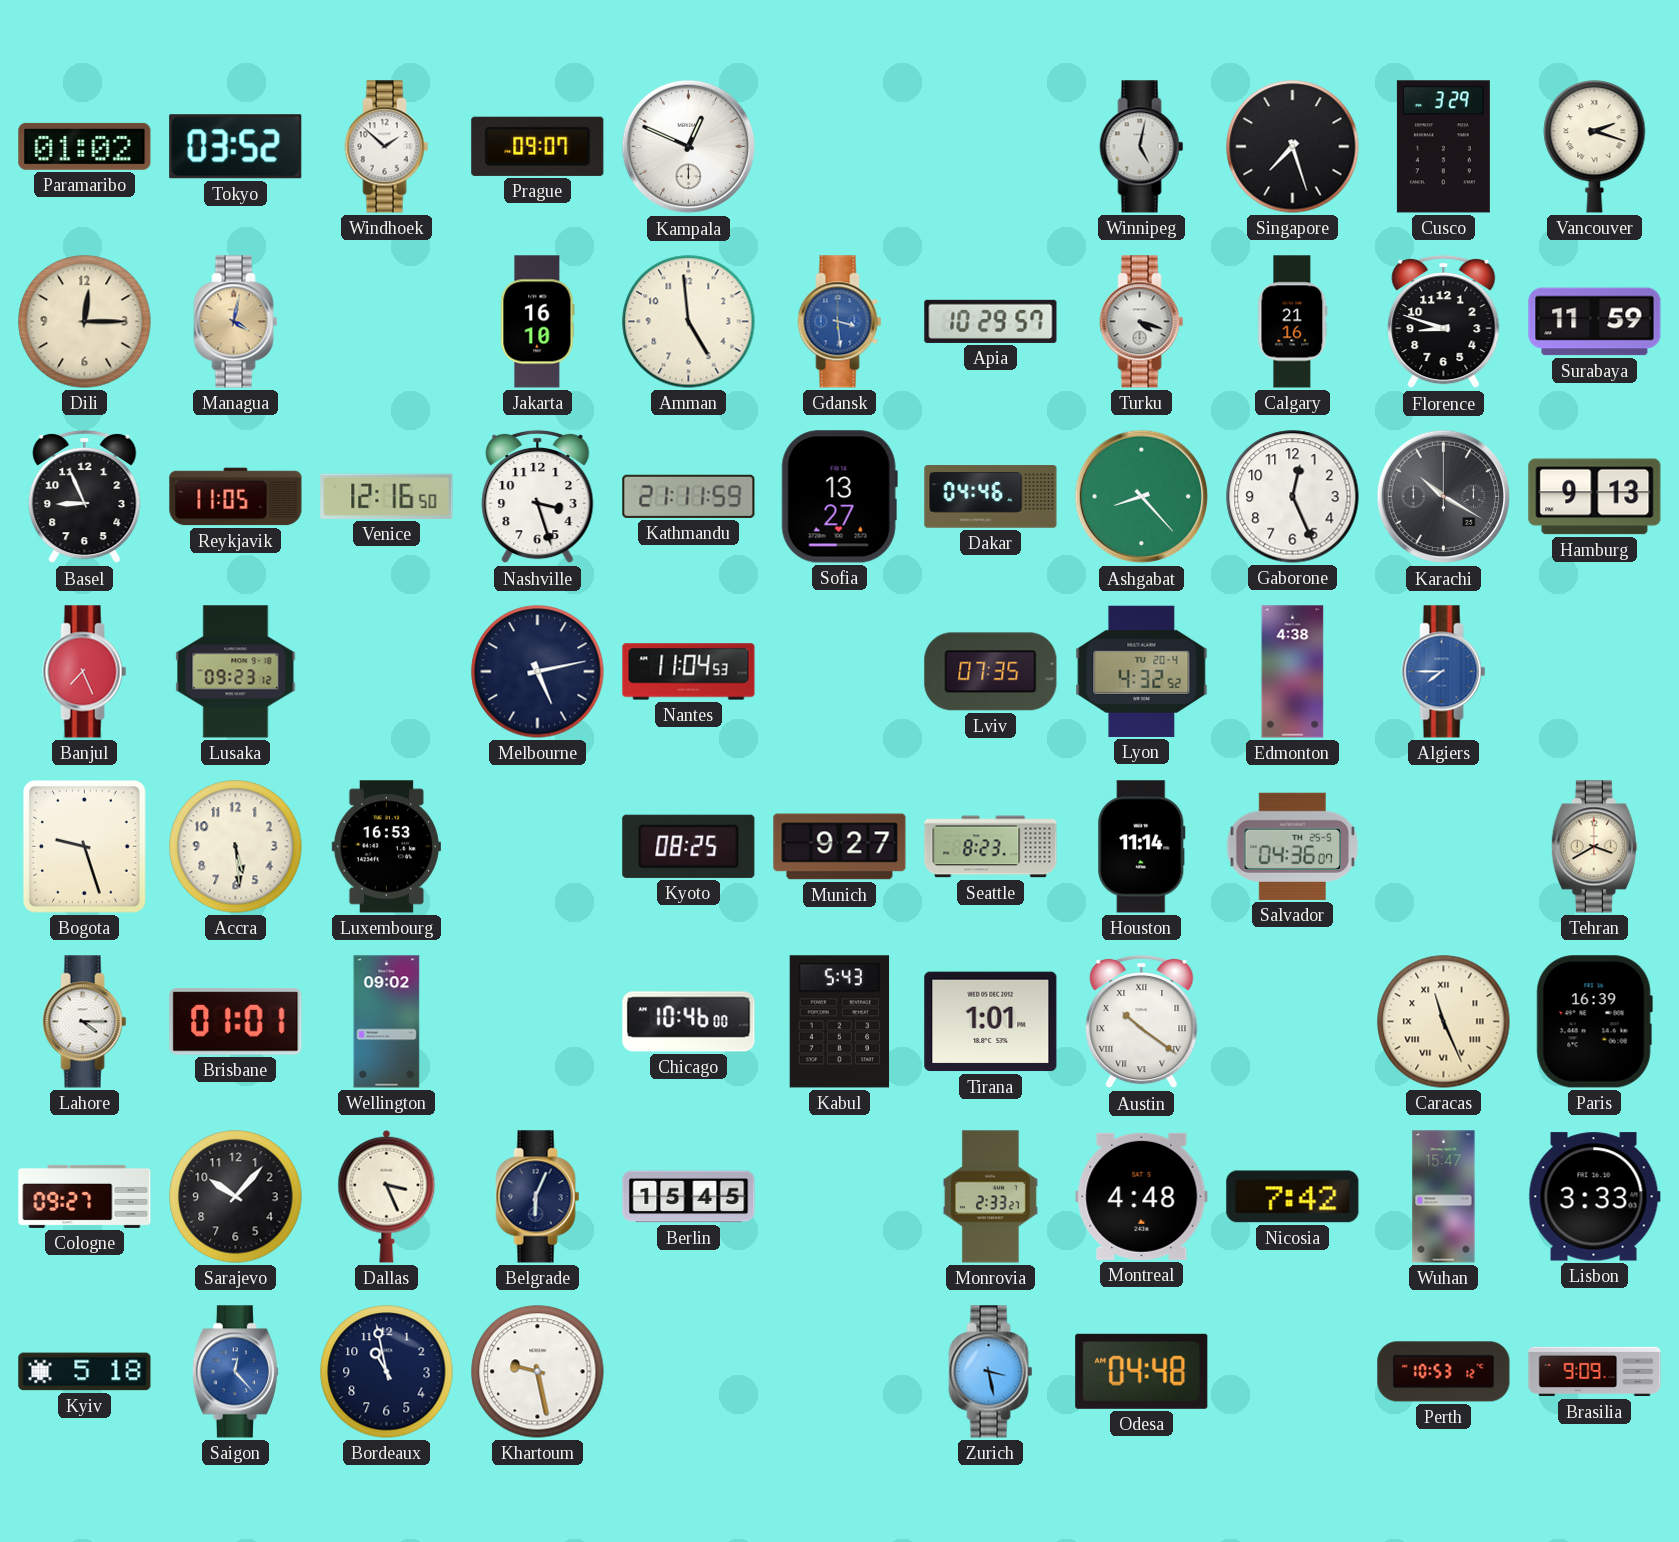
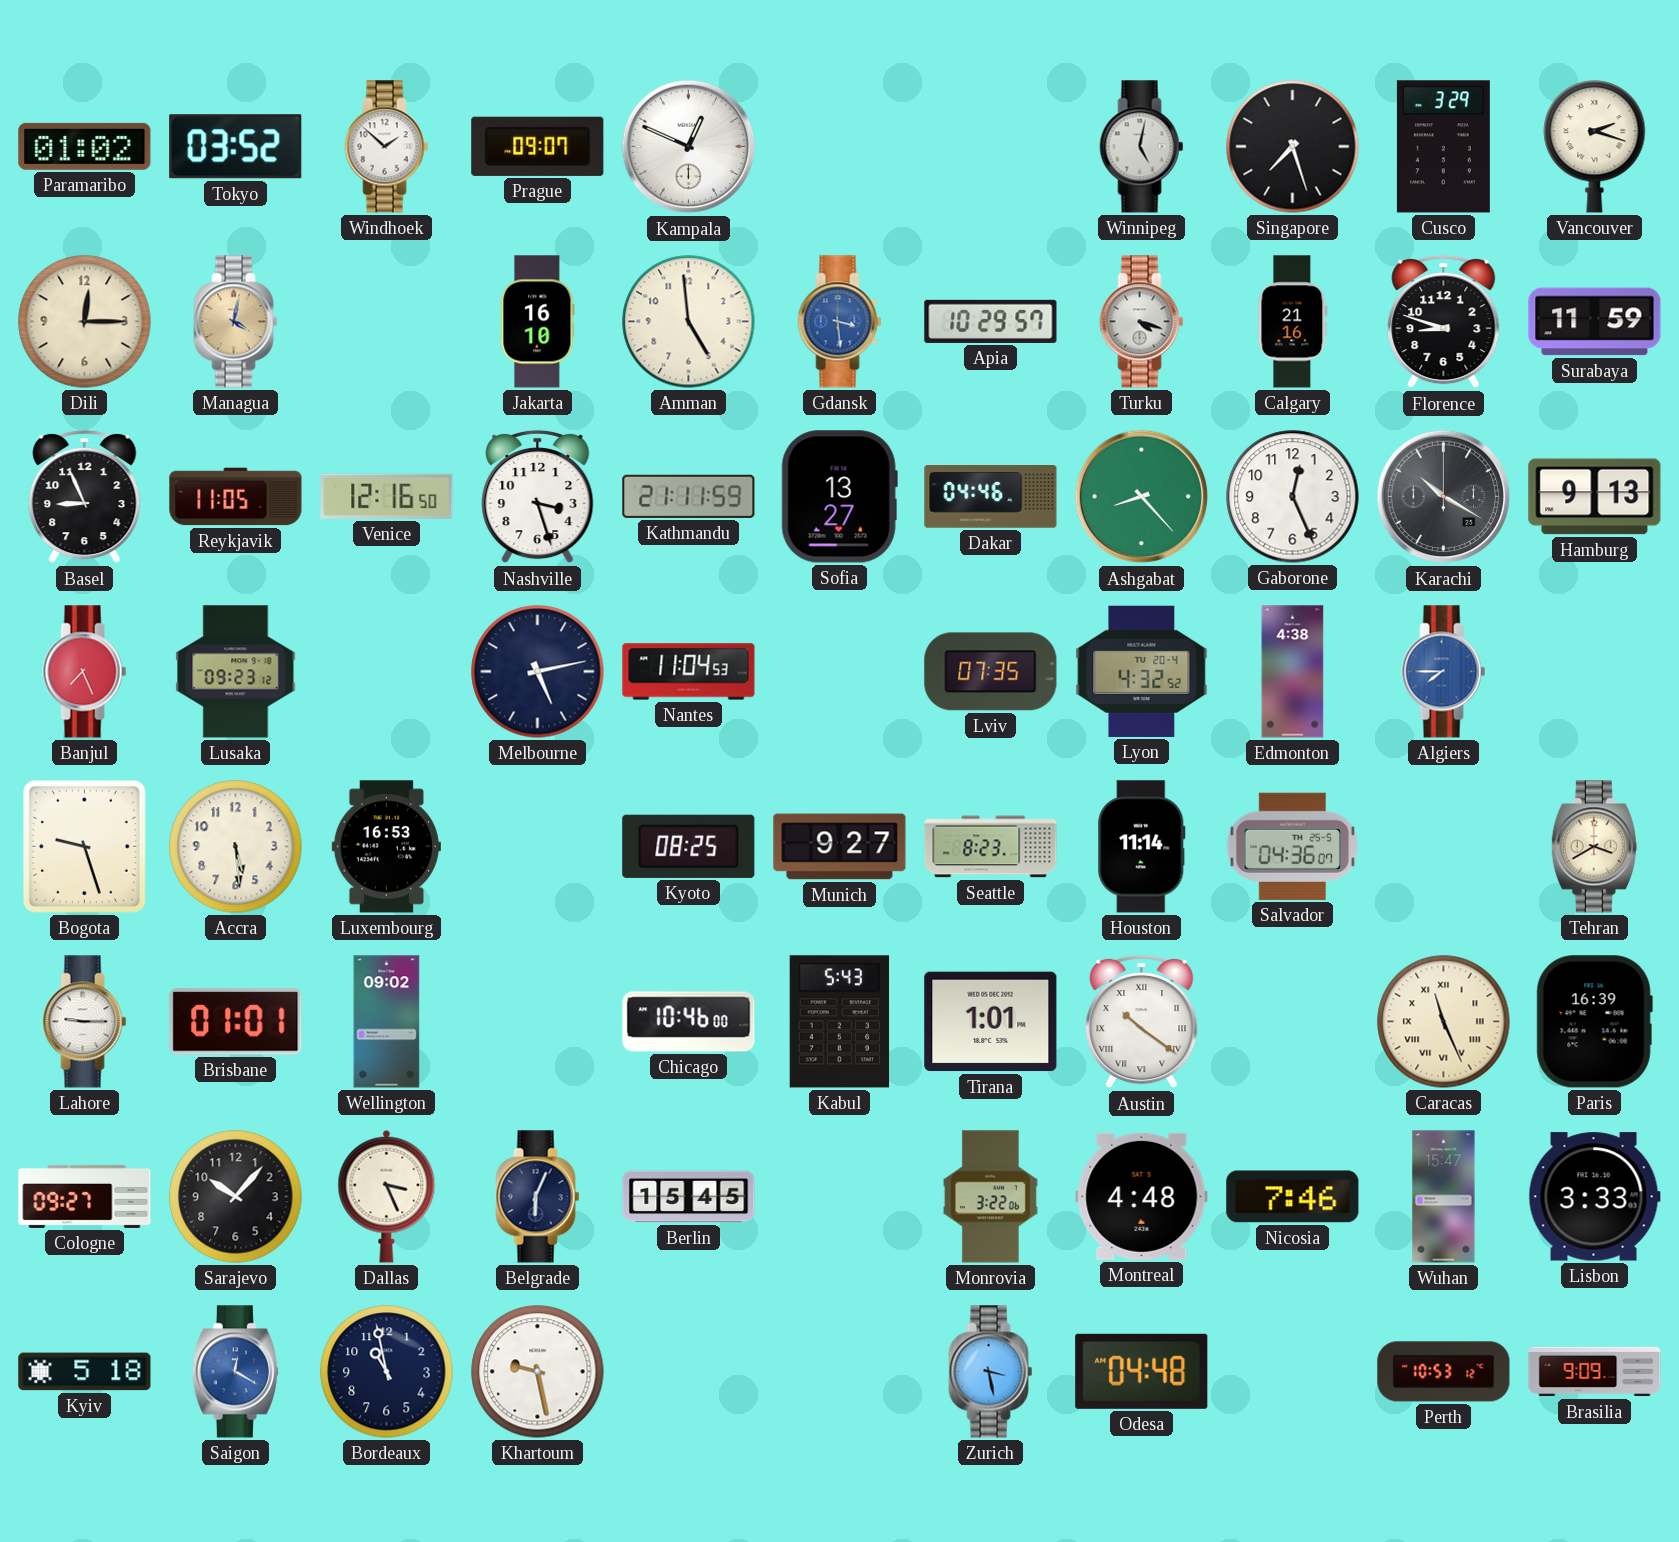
Lahore: 4:15 -> 9:15
Monrovia: 2:33 -> 3:22
Nicosia: 7:42 -> 7:46
Saigon: 12:23 -> 12:20
